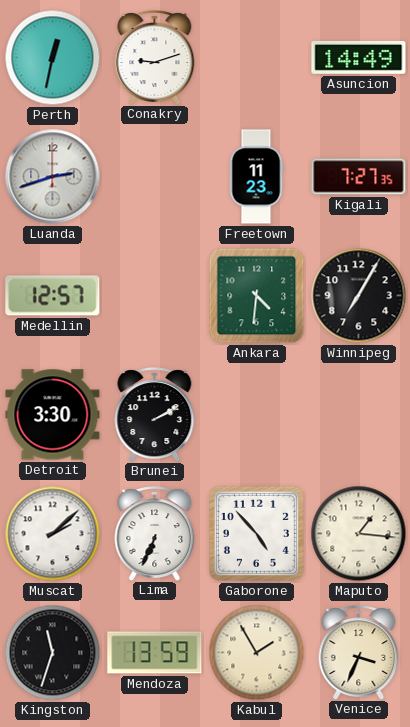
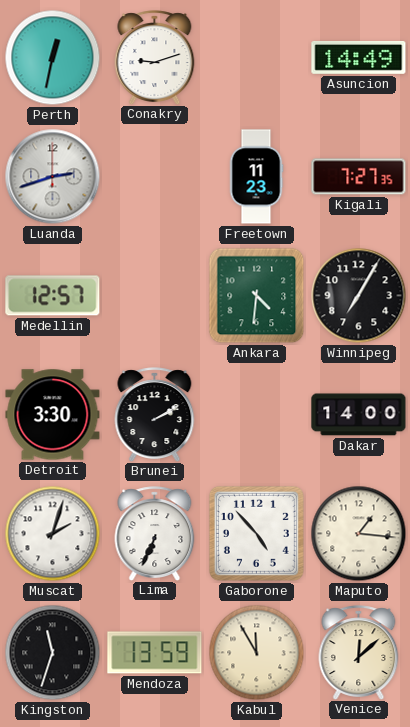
Dakar: none -> 14:00
Muscat: 2:08 -> 2:03
Kabul: 1:55 -> 11:55
Venice: 3:34 -> 12:08
